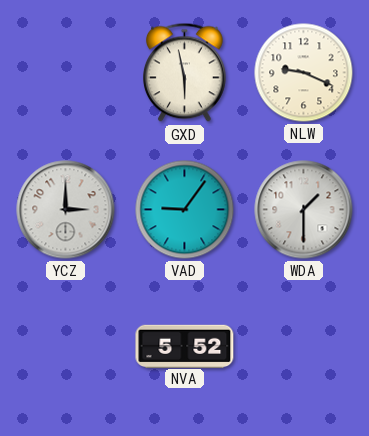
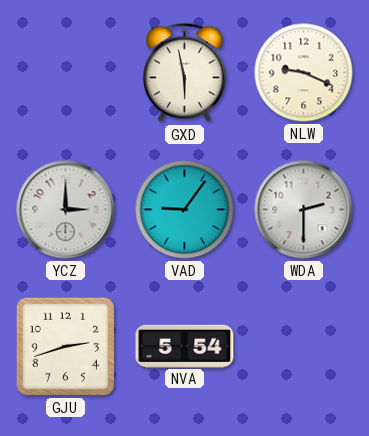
WDA: 1:30 -> 2:30
GJU: none -> 2:42
NVA: 5:52 -> 5:54
